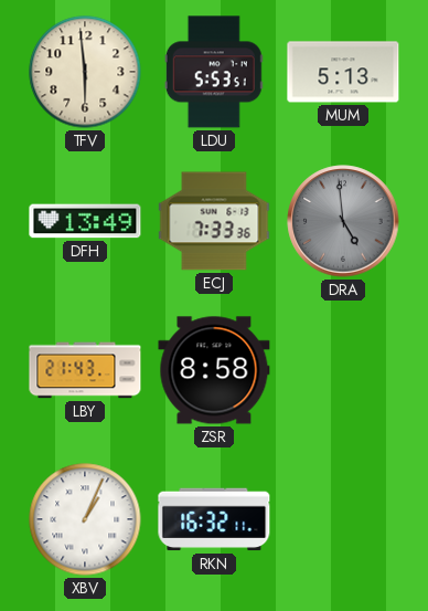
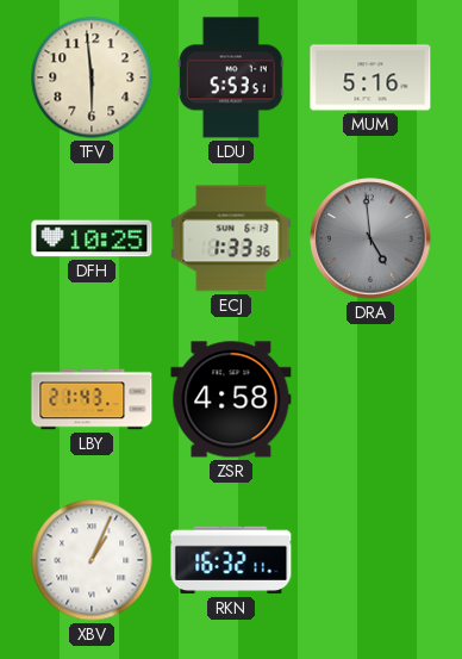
MUM: 5:13 -> 5:16
DFH: 13:49 -> 10:25
ECJ: 7:33 -> 1:33
ZSR: 8:58 -> 4:58
